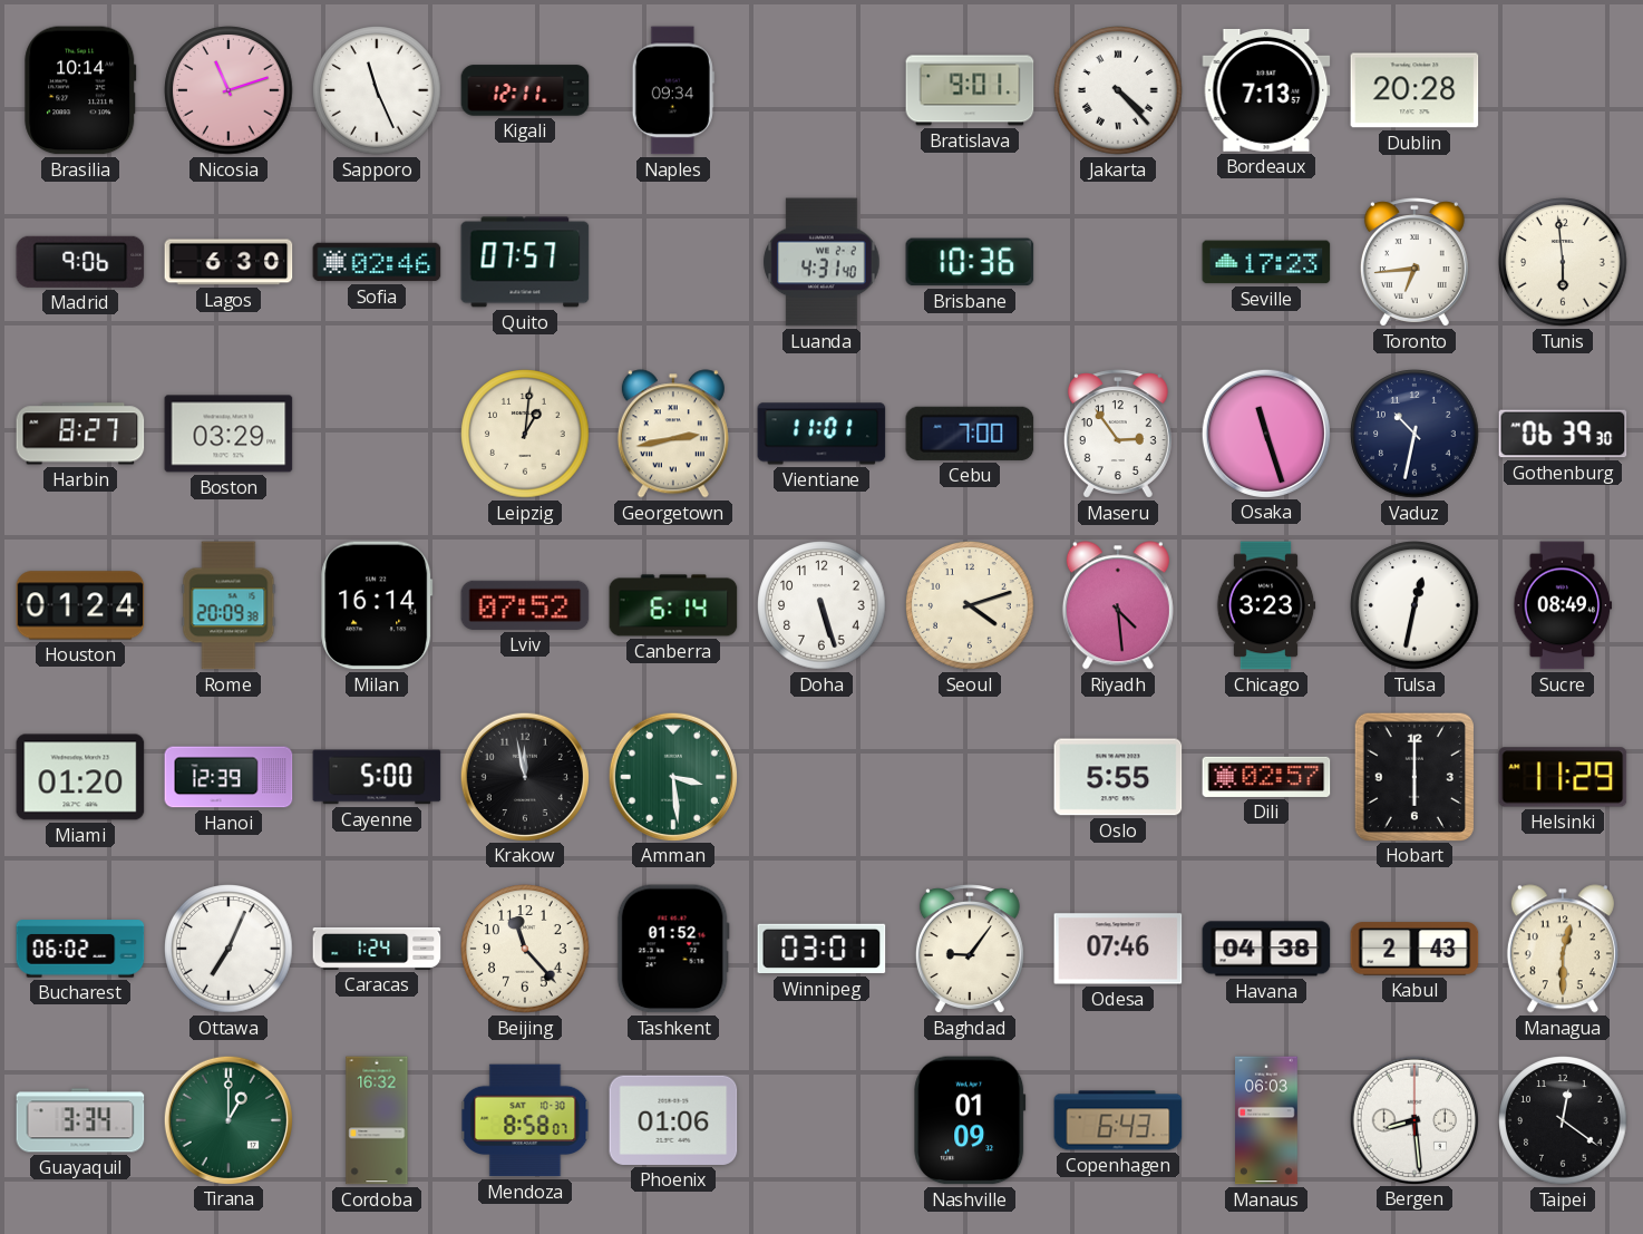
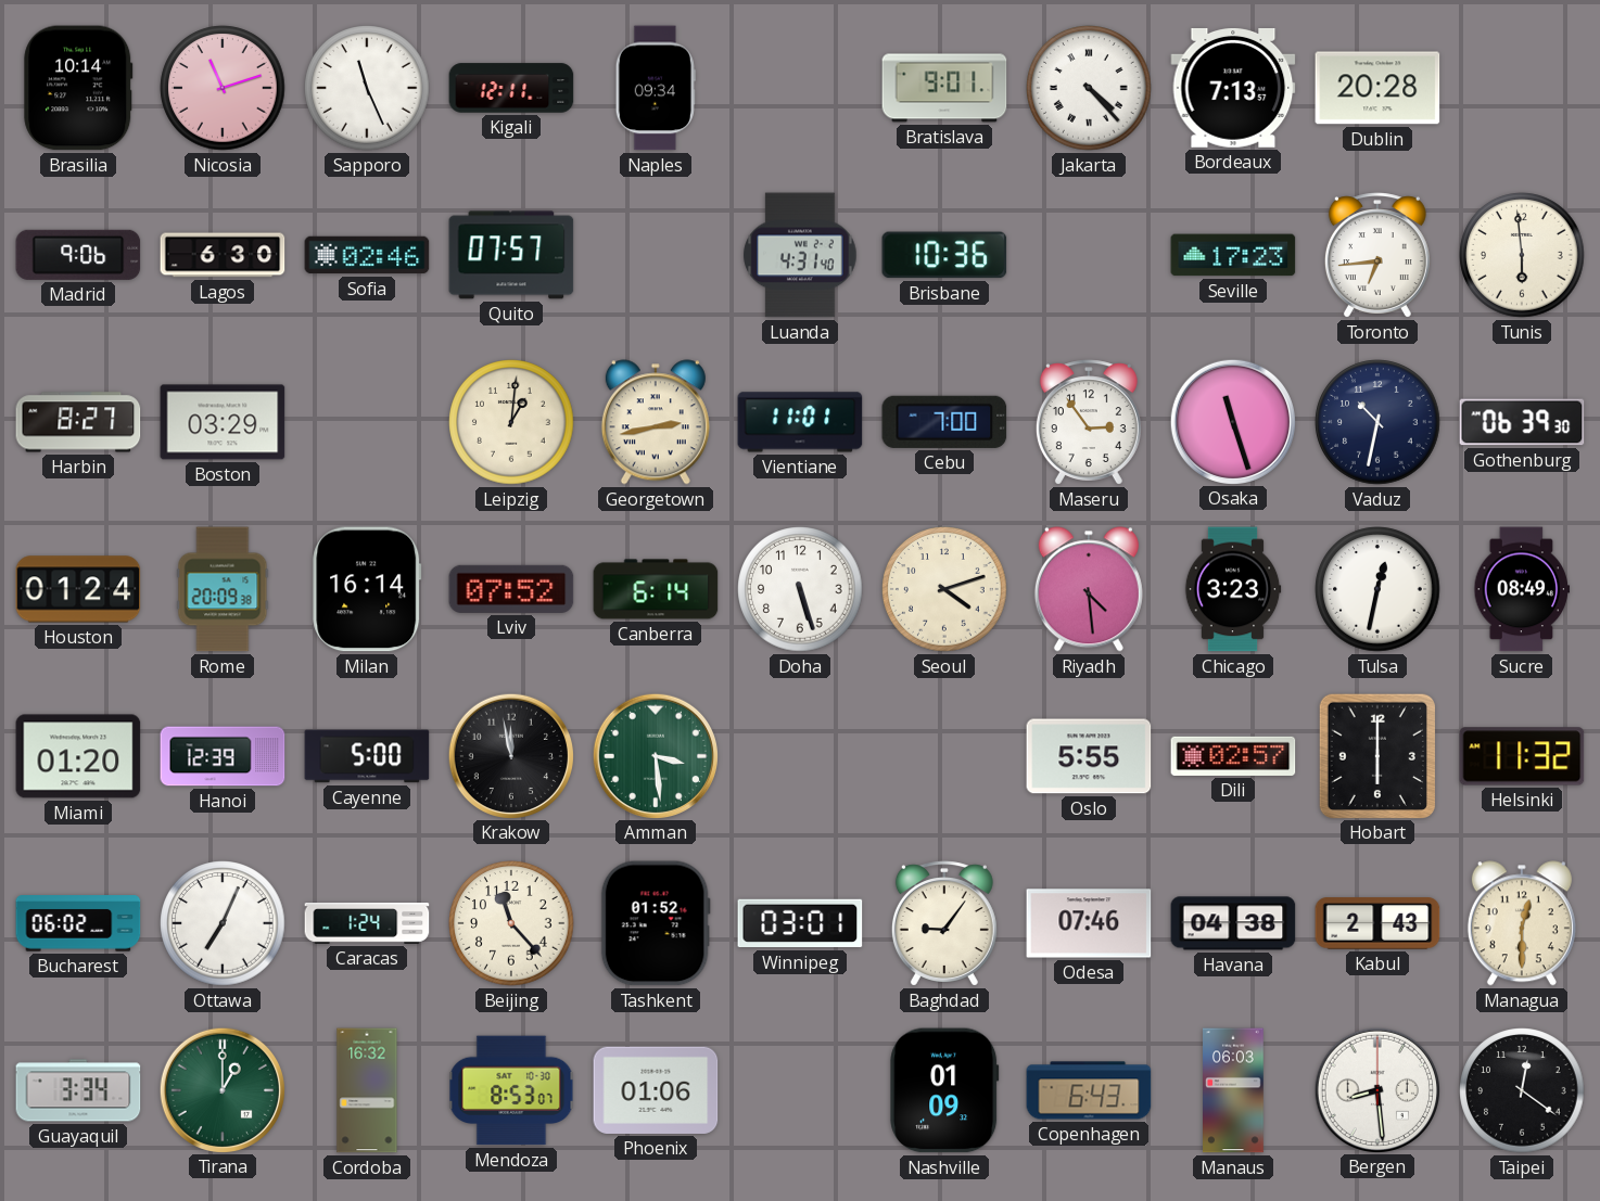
Helsinki: 11:29 -> 11:32
Mendoza: 8:58 -> 8:53
